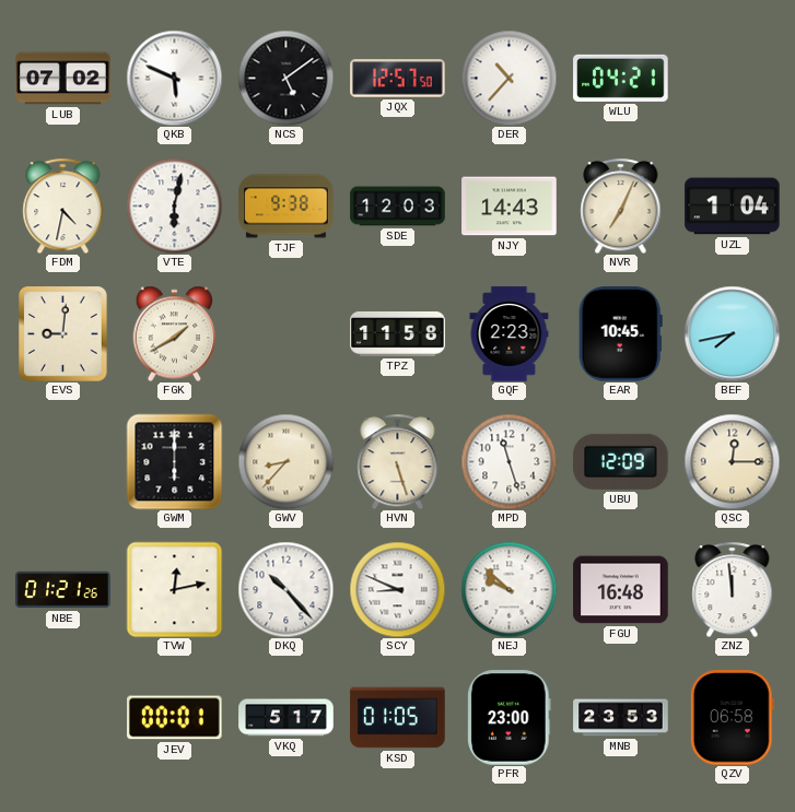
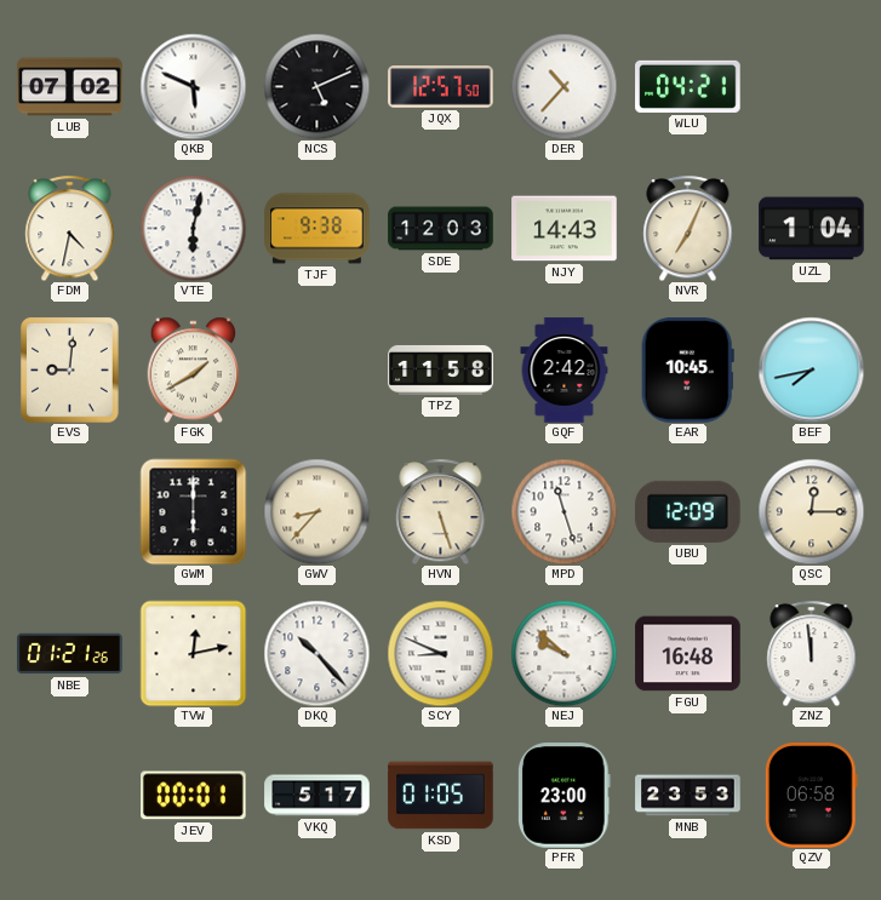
NCS: 5:09 -> 5:11
GQF: 2:23 -> 2:42
